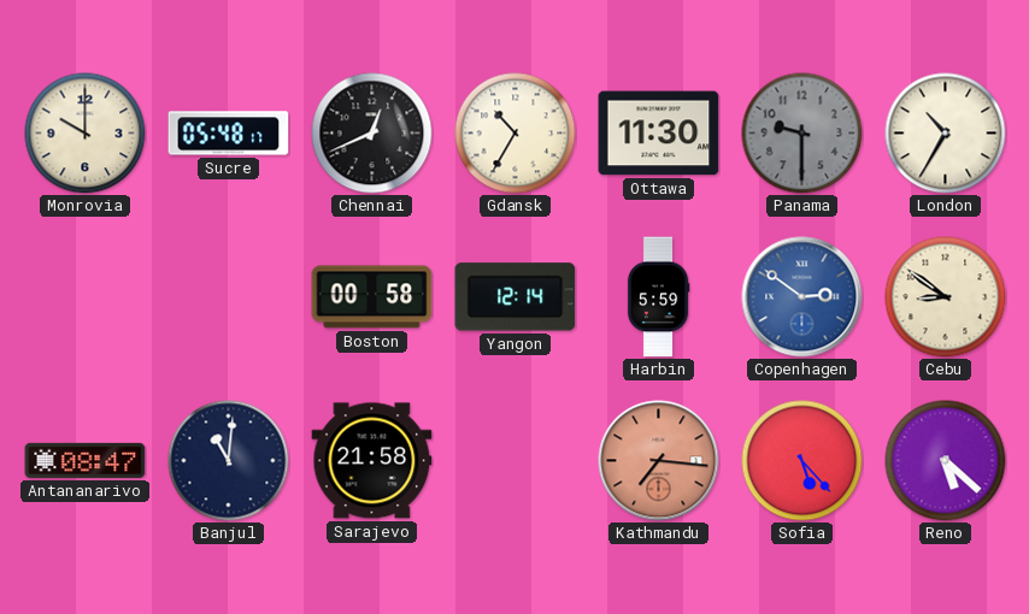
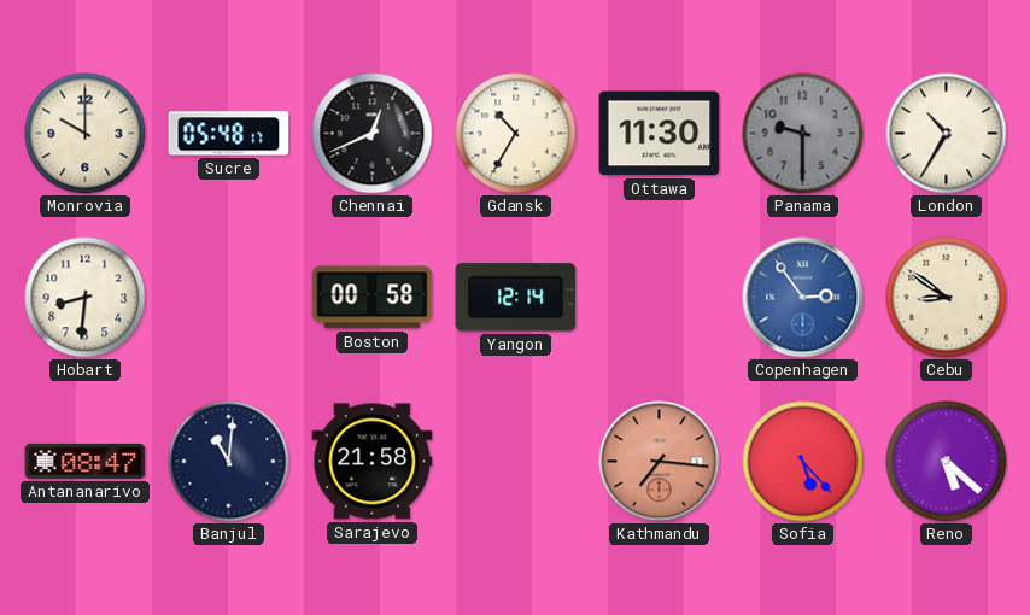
Hobart: none -> 8:31
Harbin: 5:59 -> none
Copenhagen: 2:51 -> 2:54
